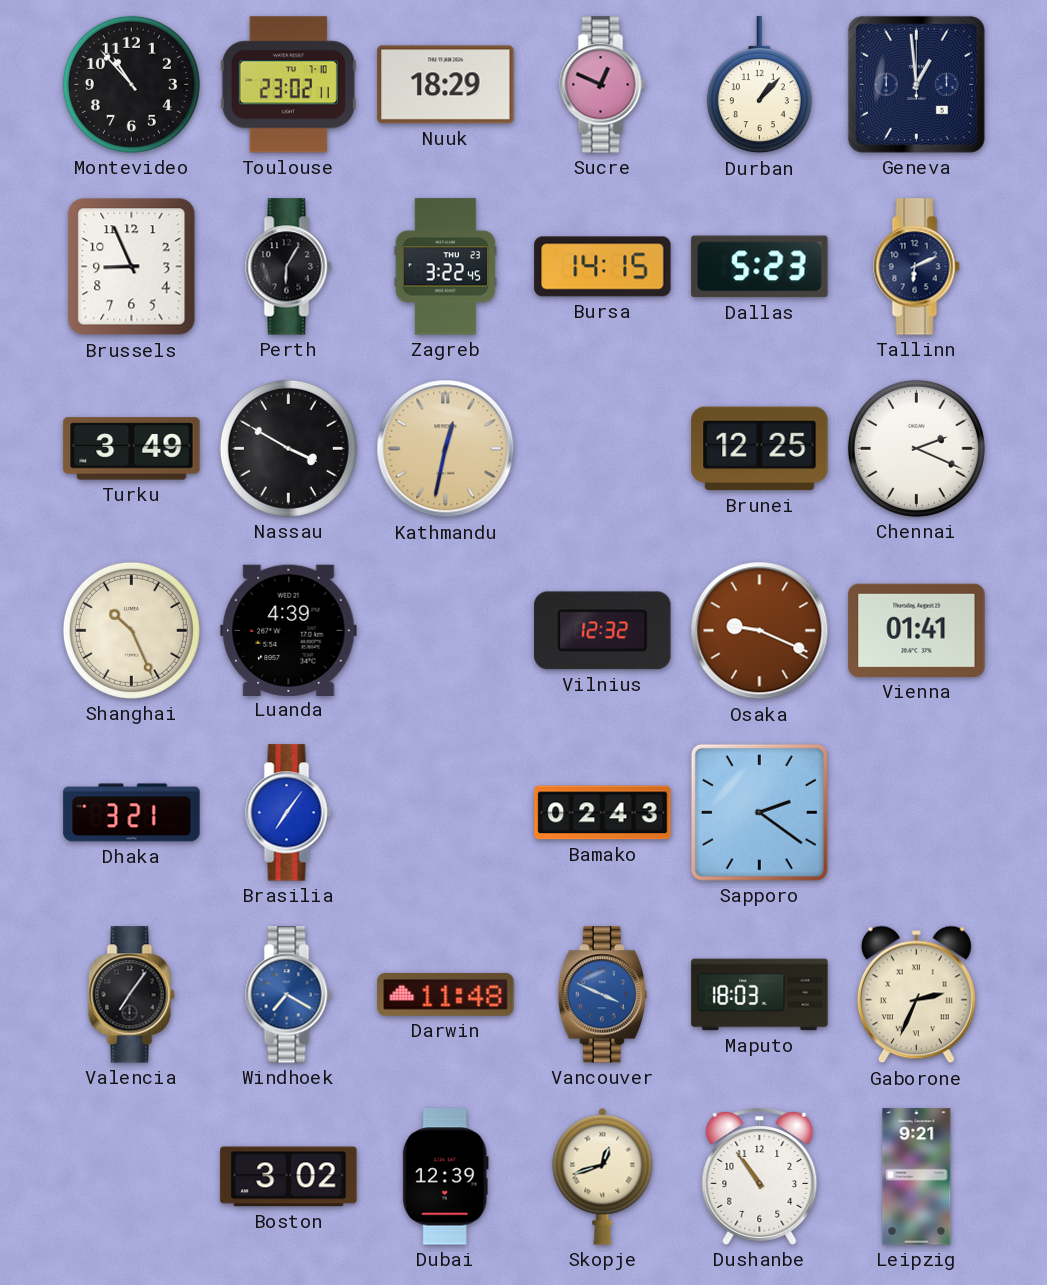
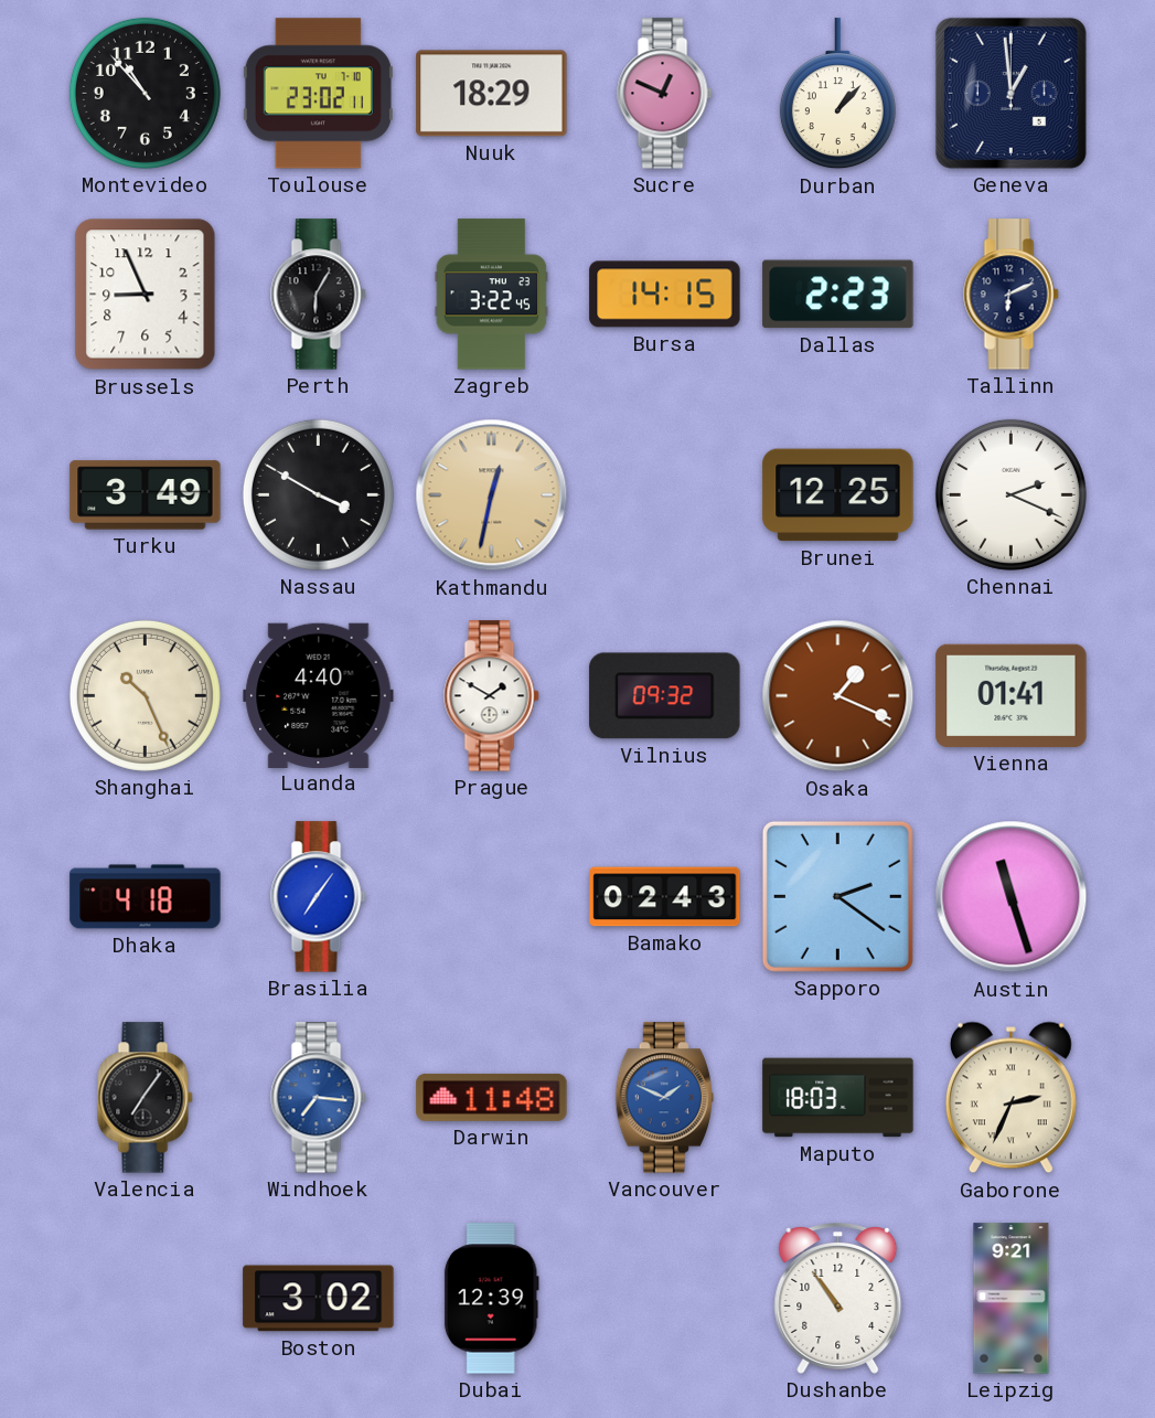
Dallas: 5:23 -> 2:23
Luanda: 4:39 -> 4:40
Prague: none -> 1:50
Vilnius: 12:32 -> 09:32
Osaka: 9:19 -> 1:19
Dhaka: 3:21 -> 4:18
Austin: none -> 11:27
Windhoek: 7:20 -> 7:16
Vancouver: 3:49 -> 1:49
Skopje: 12:42 -> none
